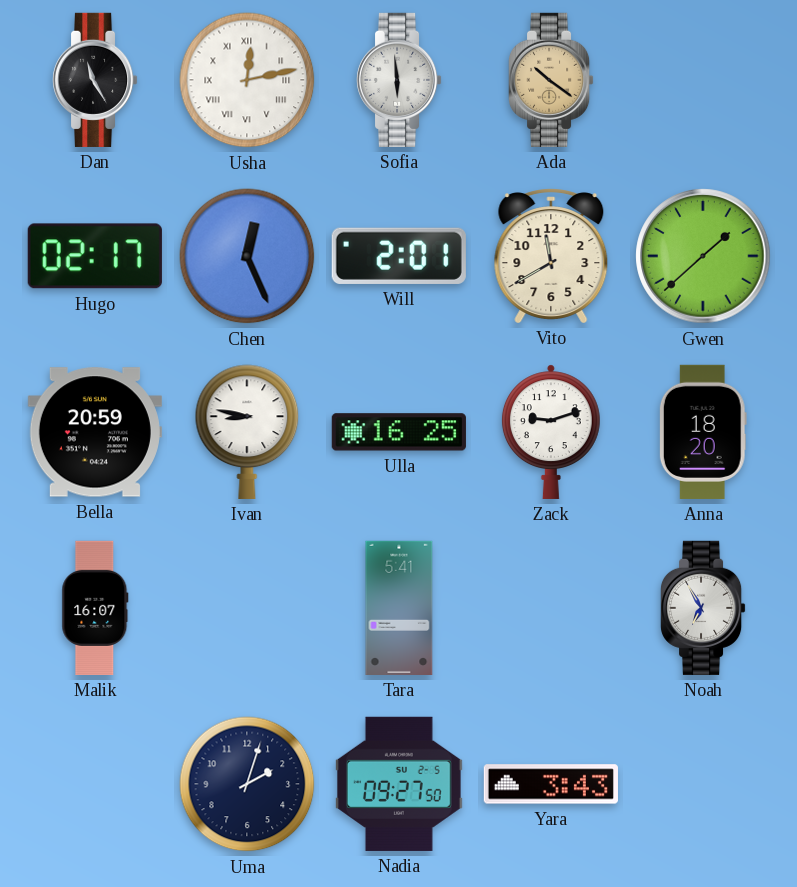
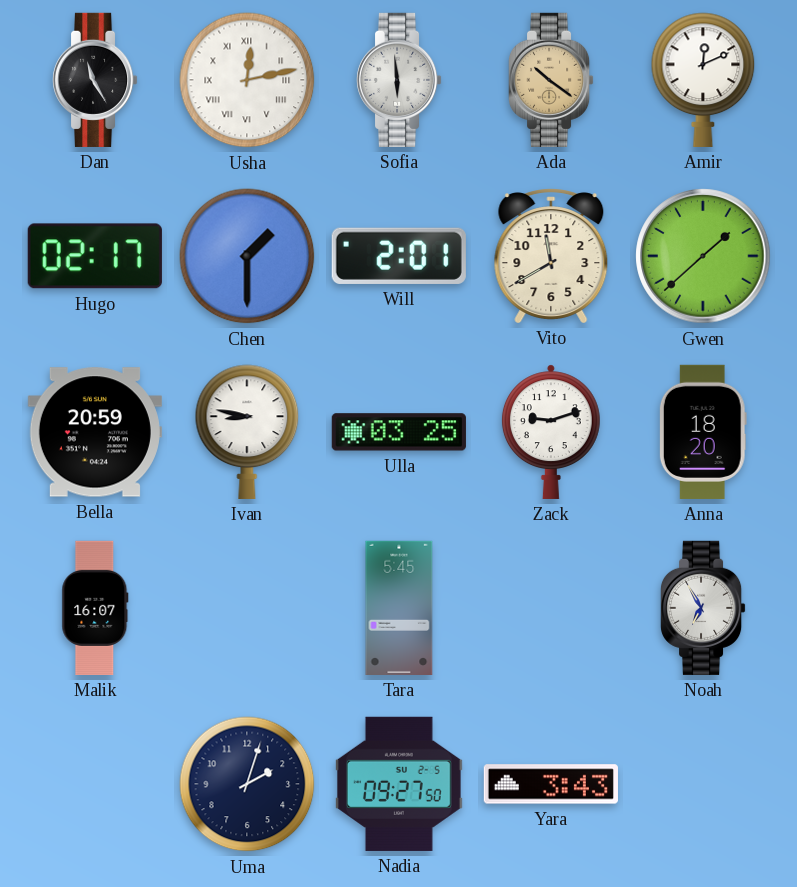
Amir: none -> 12:11
Chen: 12:26 -> 1:30
Ulla: 16:25 -> 03:25
Tara: 5:41 -> 5:45
